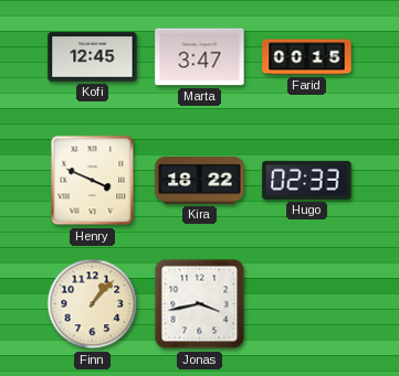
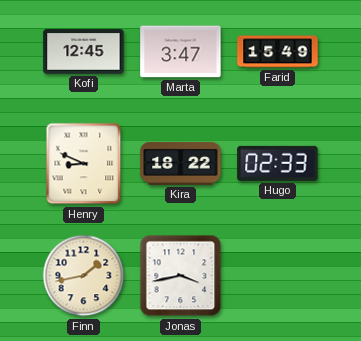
Farid: 00:15 -> 15:49
Henry: 3:49 -> 8:49
Finn: 1:07 -> 1:43
